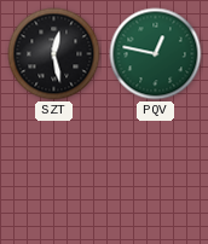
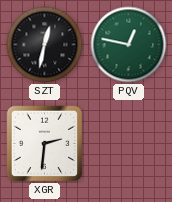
SZT: 12:28 -> 12:32
XGR: none -> 2:31
